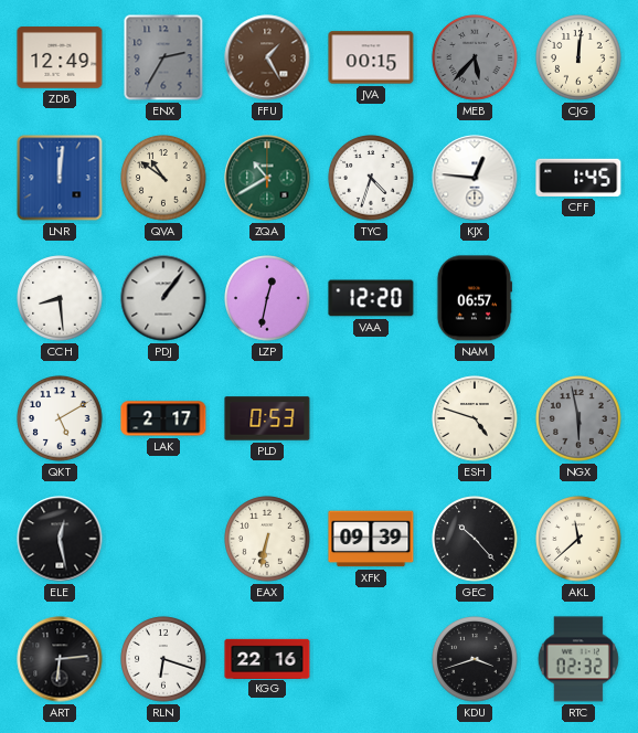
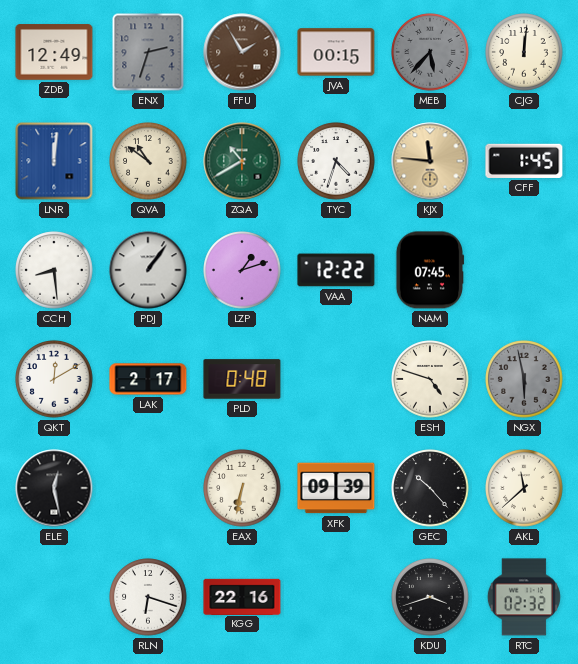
ENX: 2:35 -> 2:33
FFU: 1:25 -> 1:55
KJX: 12:46 -> 11:46
KJX dial: white -> champagne
LZP: 12:32 -> 1:12
VAA: 12:20 -> 12:22
NAM: 06:57 -> 07:45
QKT: 5:10 -> 12:10
PLD: 0:53 -> 0:48
ART: 6:14 -> none
